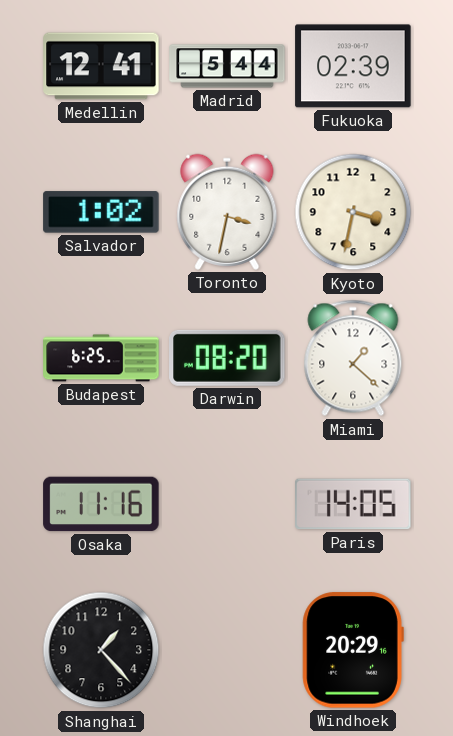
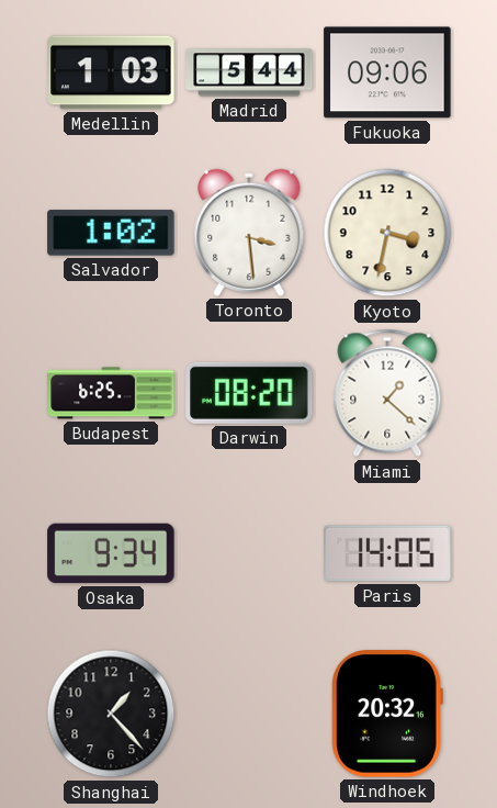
Medellin: 12:41 -> 1:03
Fukuoka: 02:39 -> 09:06
Toronto: 3:32 -> 3:29
Osaka: 11:16 -> 9:34
Windhoek: 20:29 -> 20:32
